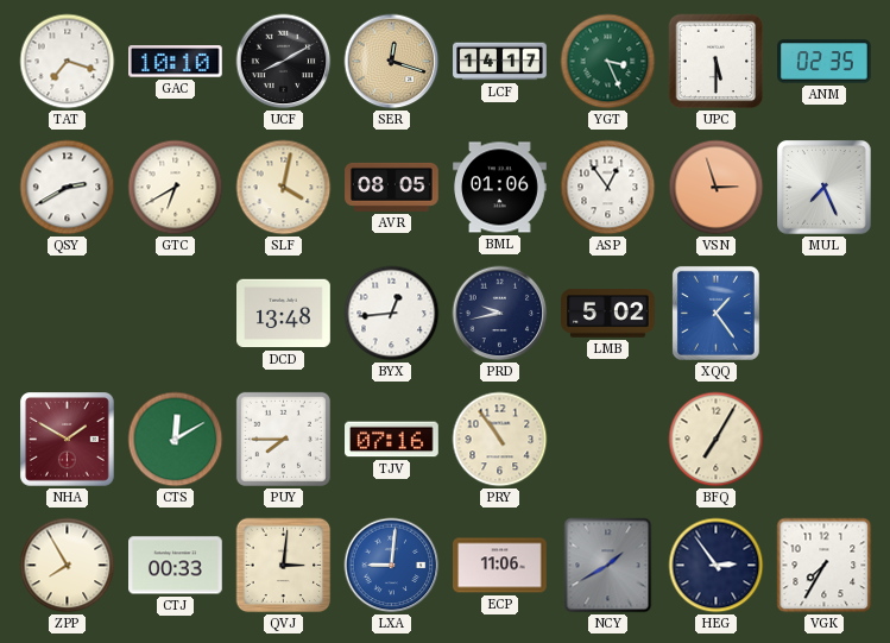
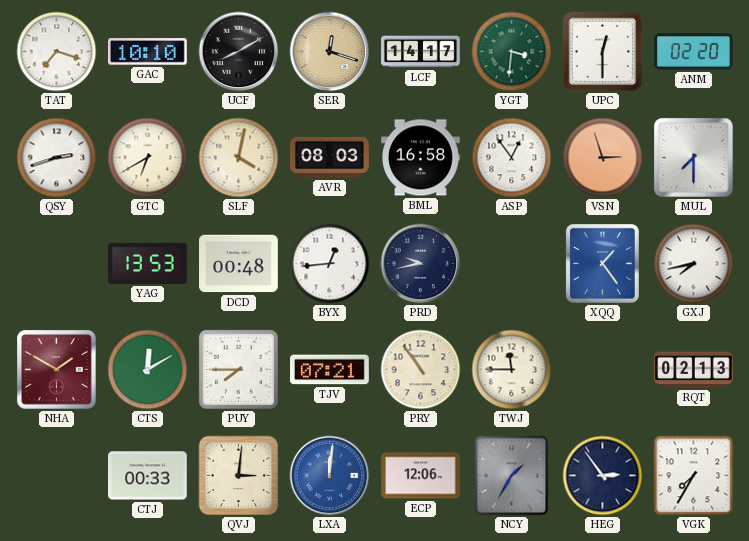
YGT: 3:26 -> 3:31
UPC: 5:30 -> 12:30
ANM: 02:35 -> 02:20
QSY: 2:40 -> 2:42
AVR: 08:05 -> 08:03
BML: 01:06 -> 16:58
MUL: 7:26 -> 7:30
YAG: none -> 13:53
DCD: 13:48 -> 00:48
LMB: 5:02 -> none
GXJ: none -> 7:43
TJV: 07:16 -> 07:21
TWJ: none -> 11:45
BFQ: 7:05 -> none
RQT: none -> 02:13
ZPP: 7:55 -> none
LXA: 9:01 -> 12:01
ECP: 11:06 -> 12:06
NCY: 1:40 -> 1:35
